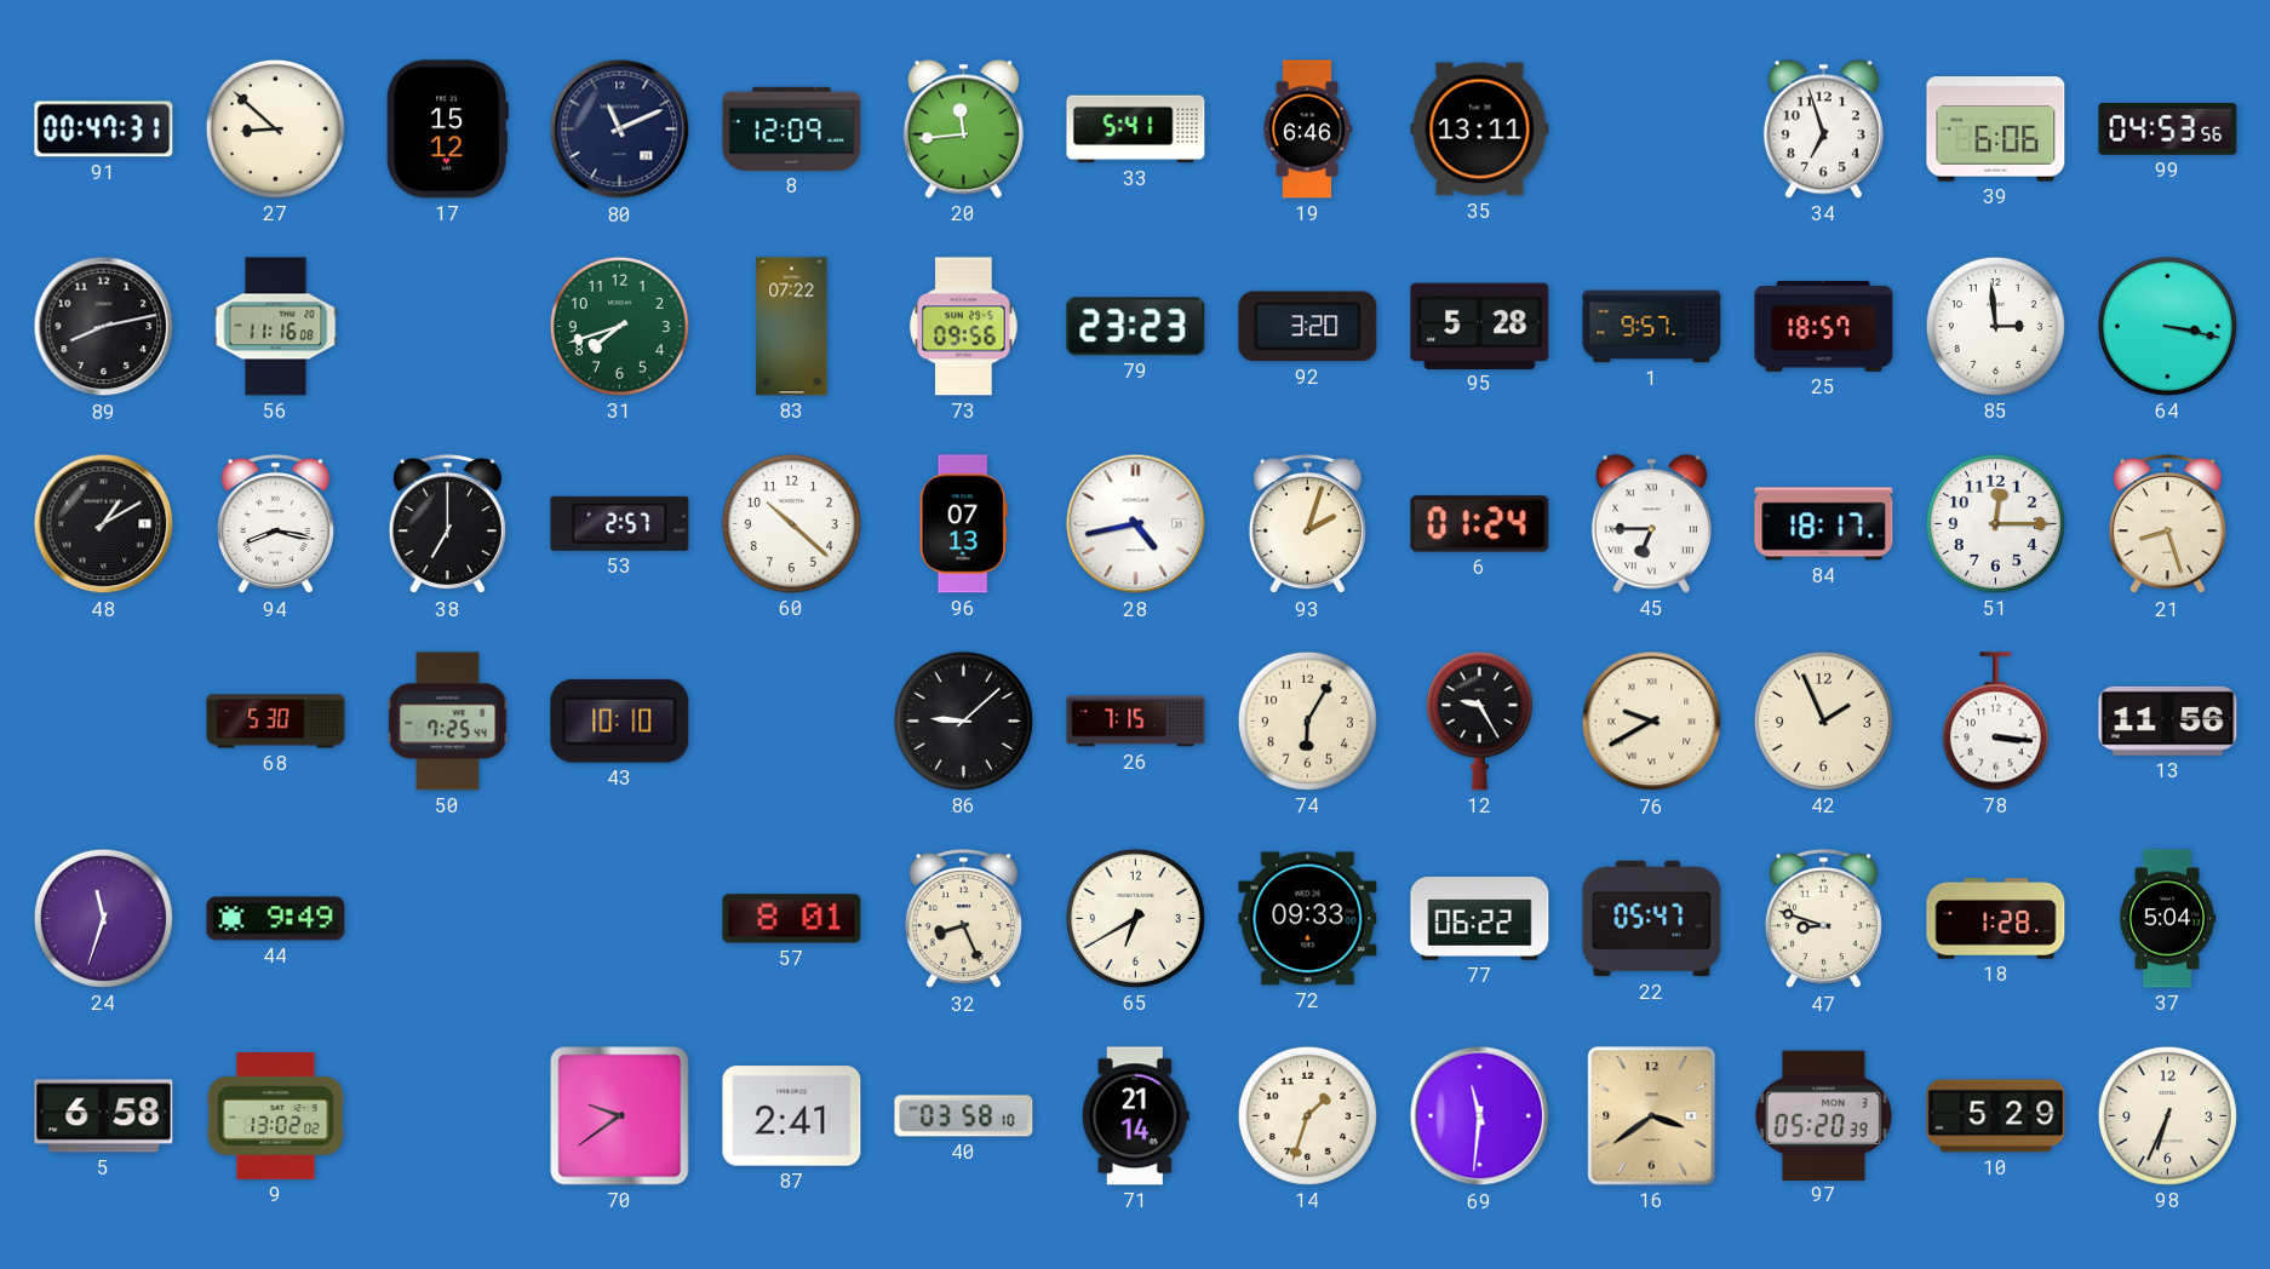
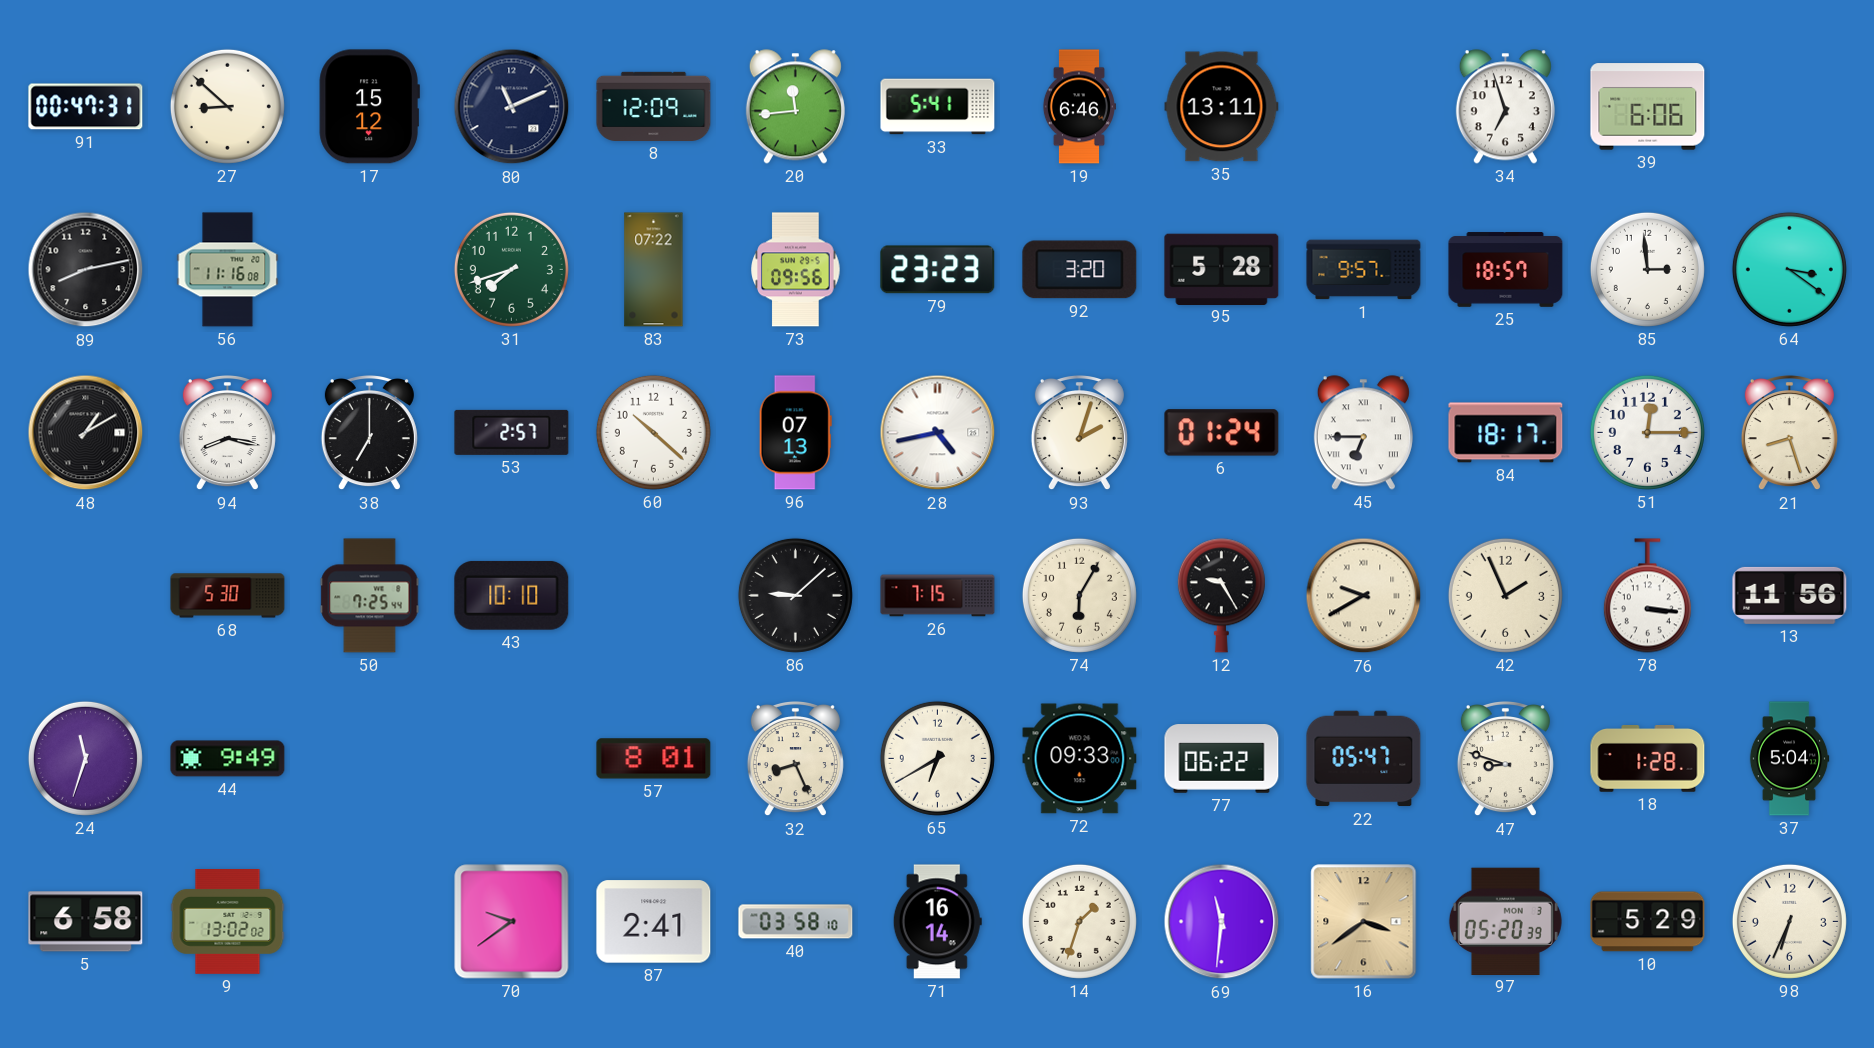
99: 04:53 -> none
64: 3:17 -> 3:21
71: 21:14 -> 16:14
